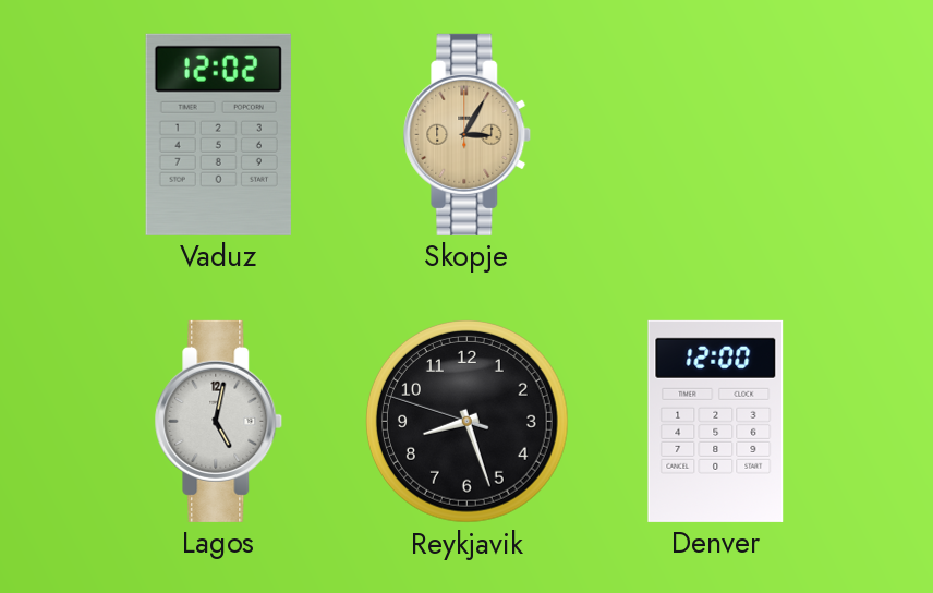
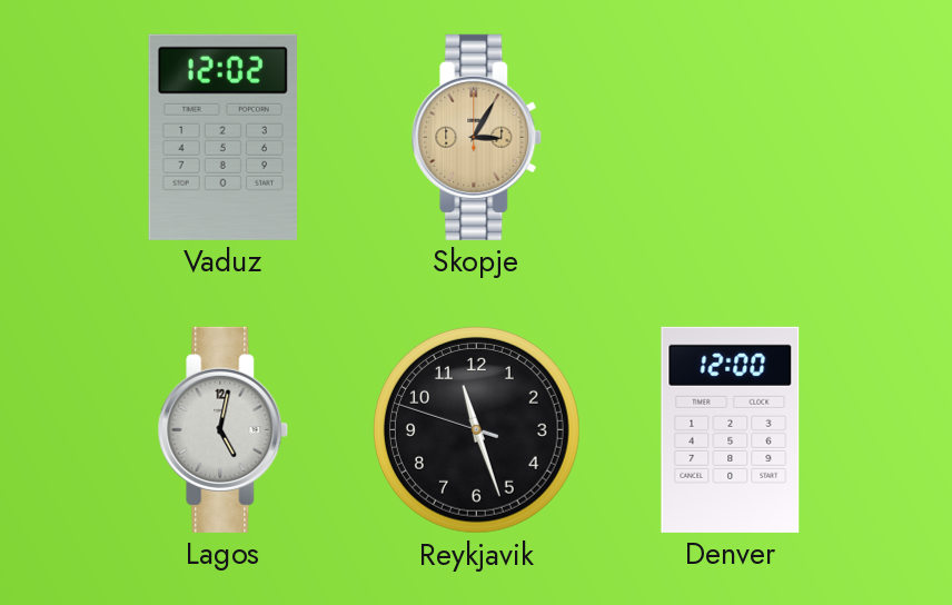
Reykjavik: 8:26 -> 11:26
